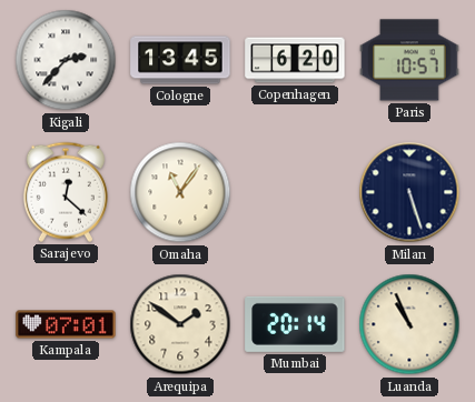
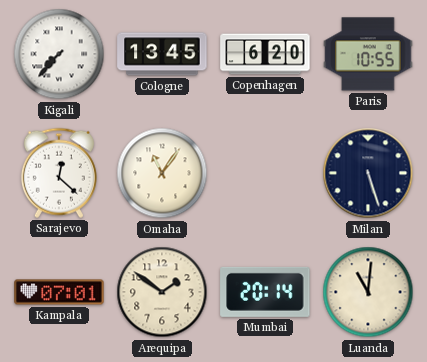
Kigali: 2:37 -> 7:37
Paris: 10:57 -> 10:55
Luanda: 10:56 -> 11:01
